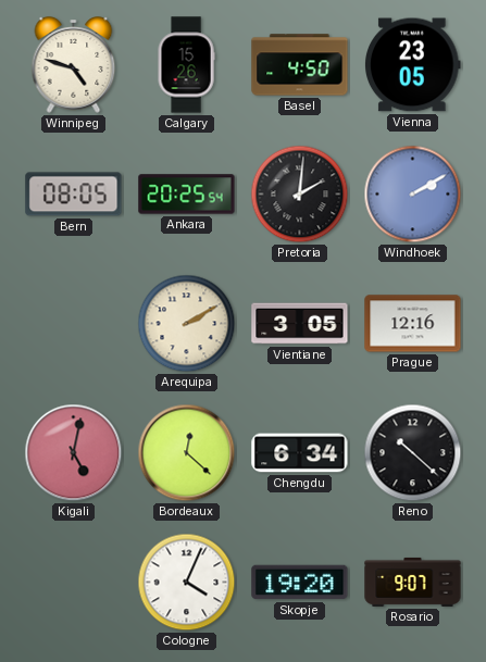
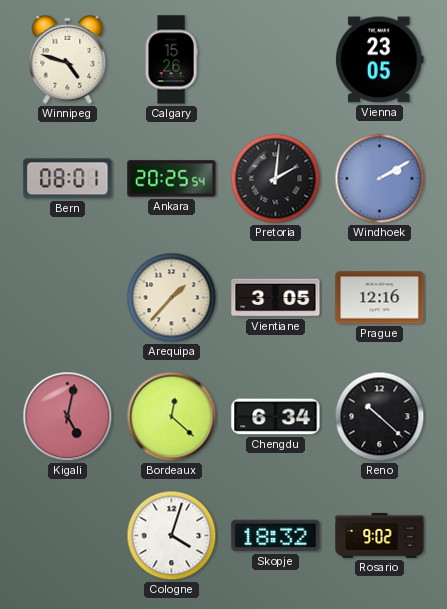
Basel: 4:50 -> none
Bern: 08:05 -> 08:01
Arequipa: 2:10 -> 1:37
Cologne: 4:04 -> 4:03
Skopje: 19:20 -> 18:32
Rosario: 9:07 -> 9:02
